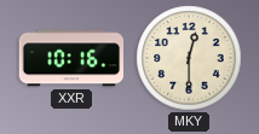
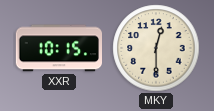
XXR: 10:16 -> 10:15
